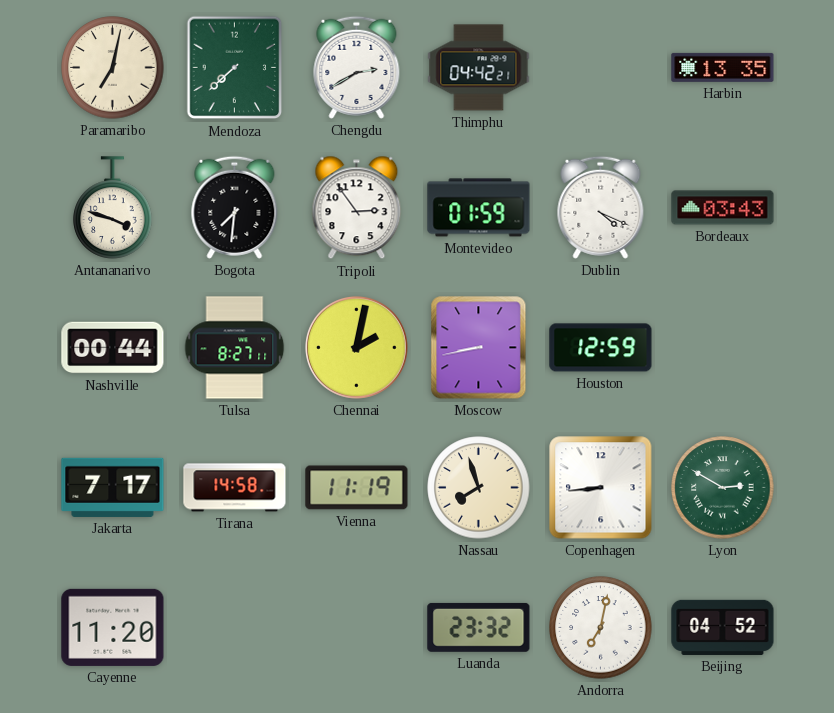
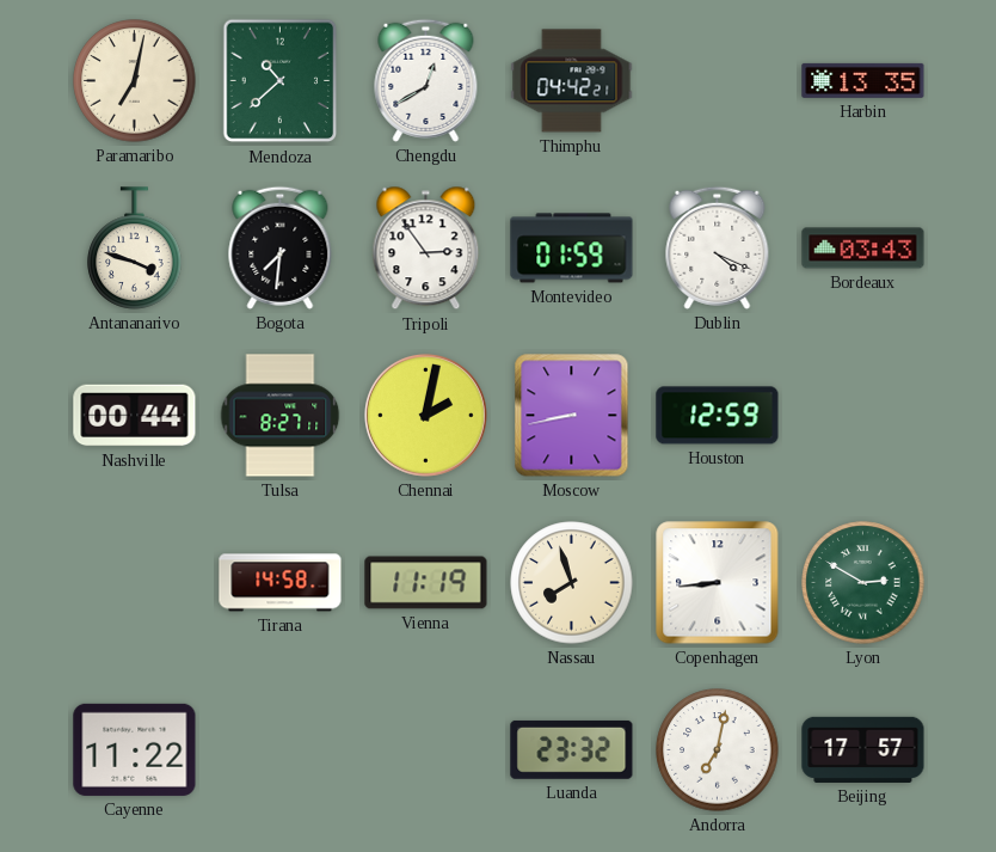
Mendoza: 7:38 -> 10:38
Chengdu: 2:40 -> 12:40
Jakarta: 7:17 -> none
Cayenne: 11:20 -> 11:22
Beijing: 04:52 -> 17:57
